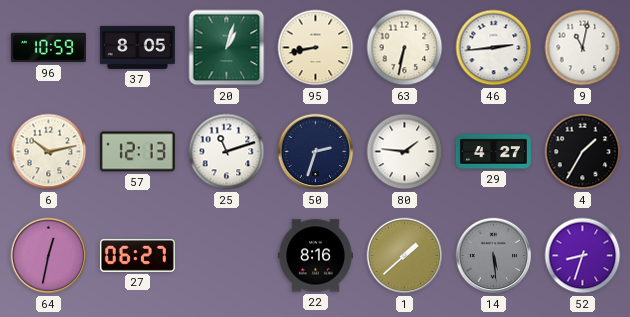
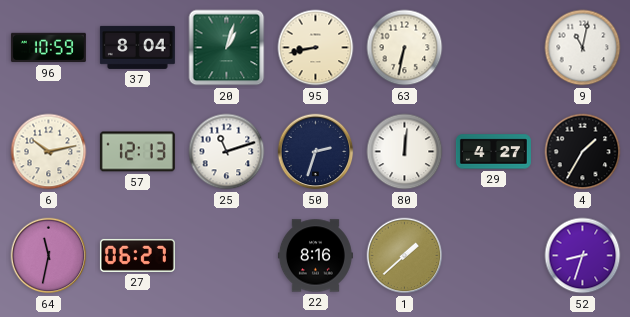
37: 8:05 -> 8:04
46: 2:44 -> none
80: 1:46 -> 12:01
64: 12:32 -> 11:32
14: 5:29 -> none
